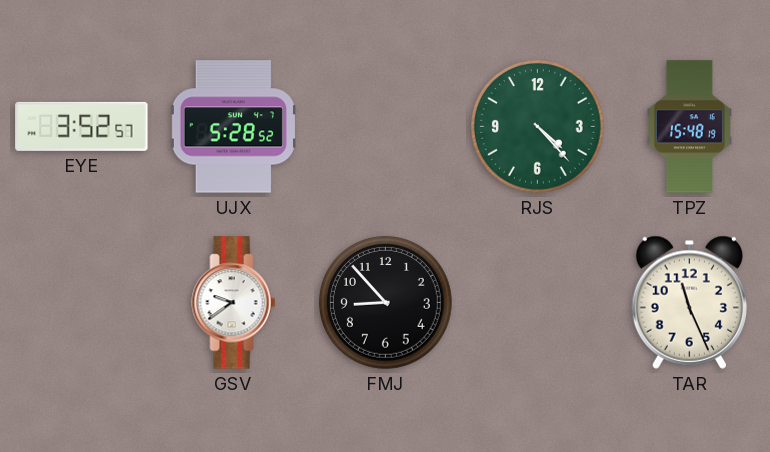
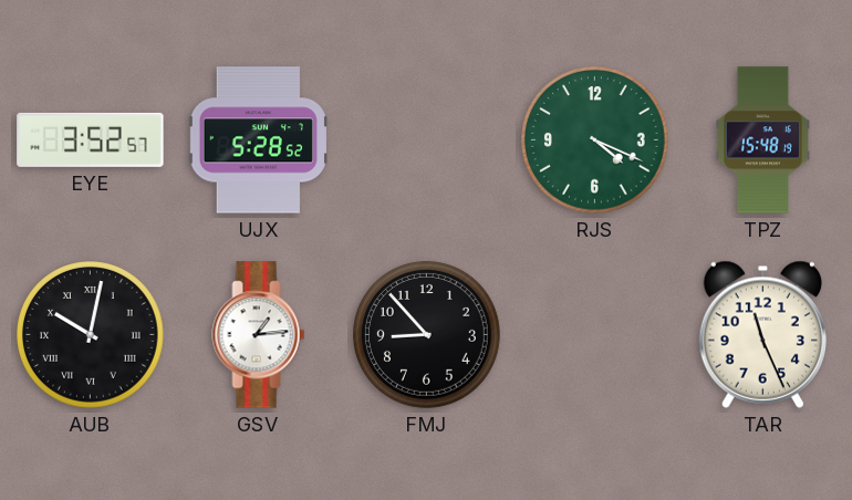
RJS: 4:23 -> 4:19
AUB: none -> 10:02
GSV: 9:39 -> 1:14
